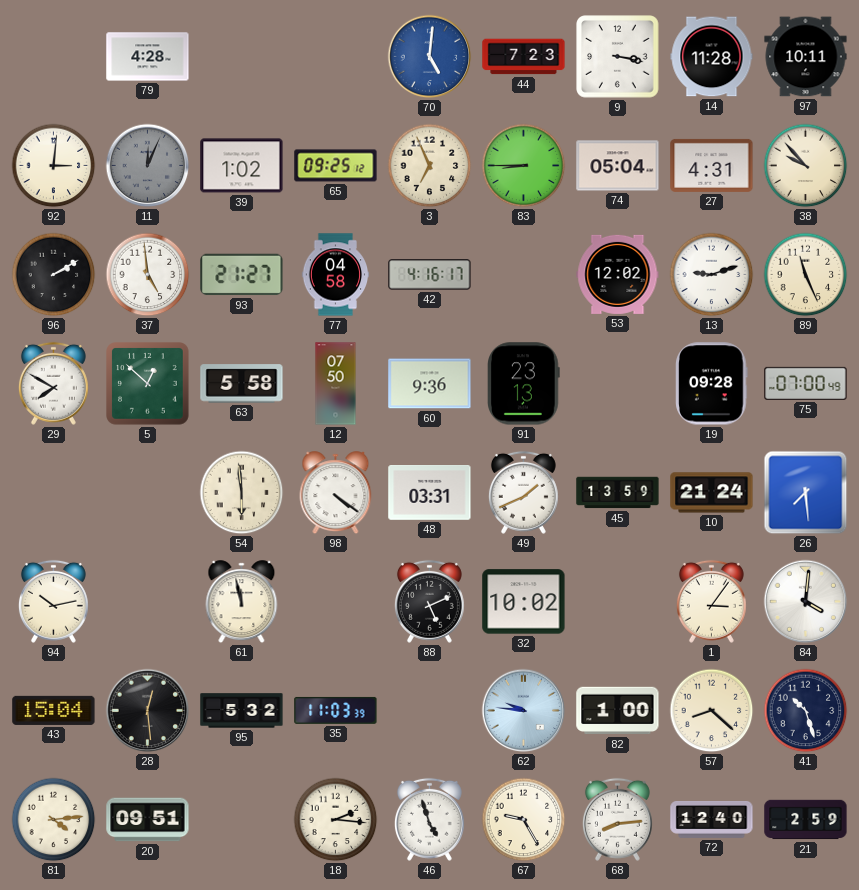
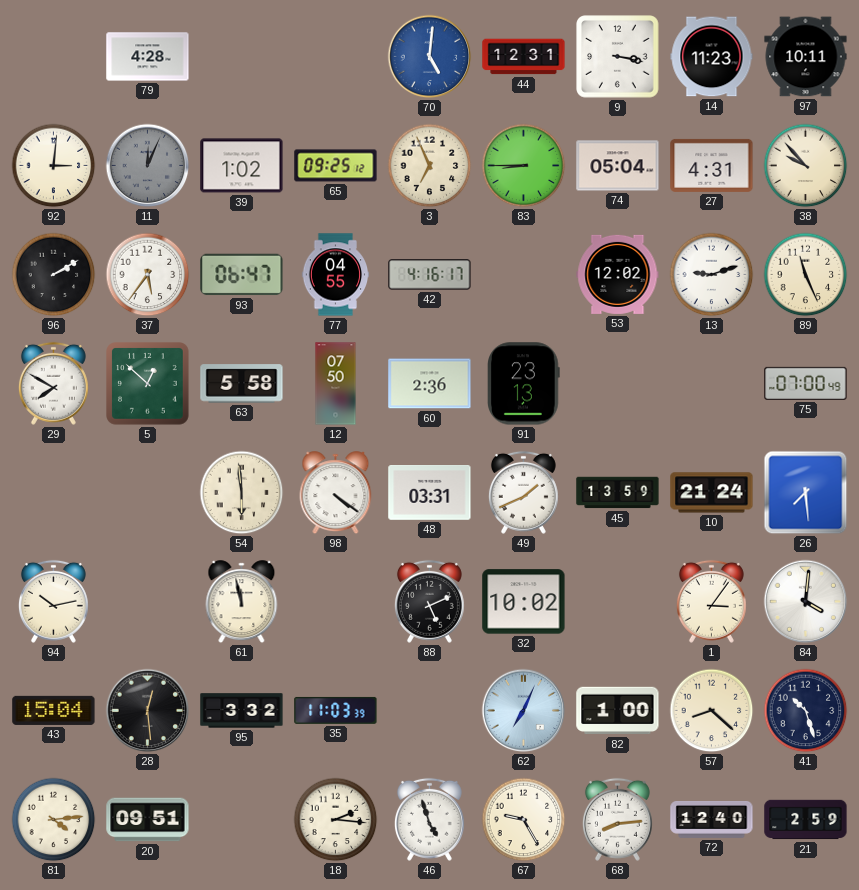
44: 7:23 -> 12:31
14: 11:28 -> 11:23
37: 4:59 -> 5:36
93: 21:27 -> 06:47
77: 04:58 -> 04:55
60: 9:36 -> 2:36
19: 09:28 -> none
95: 5:32 -> 3:32
62: 9:46 -> 7:04
